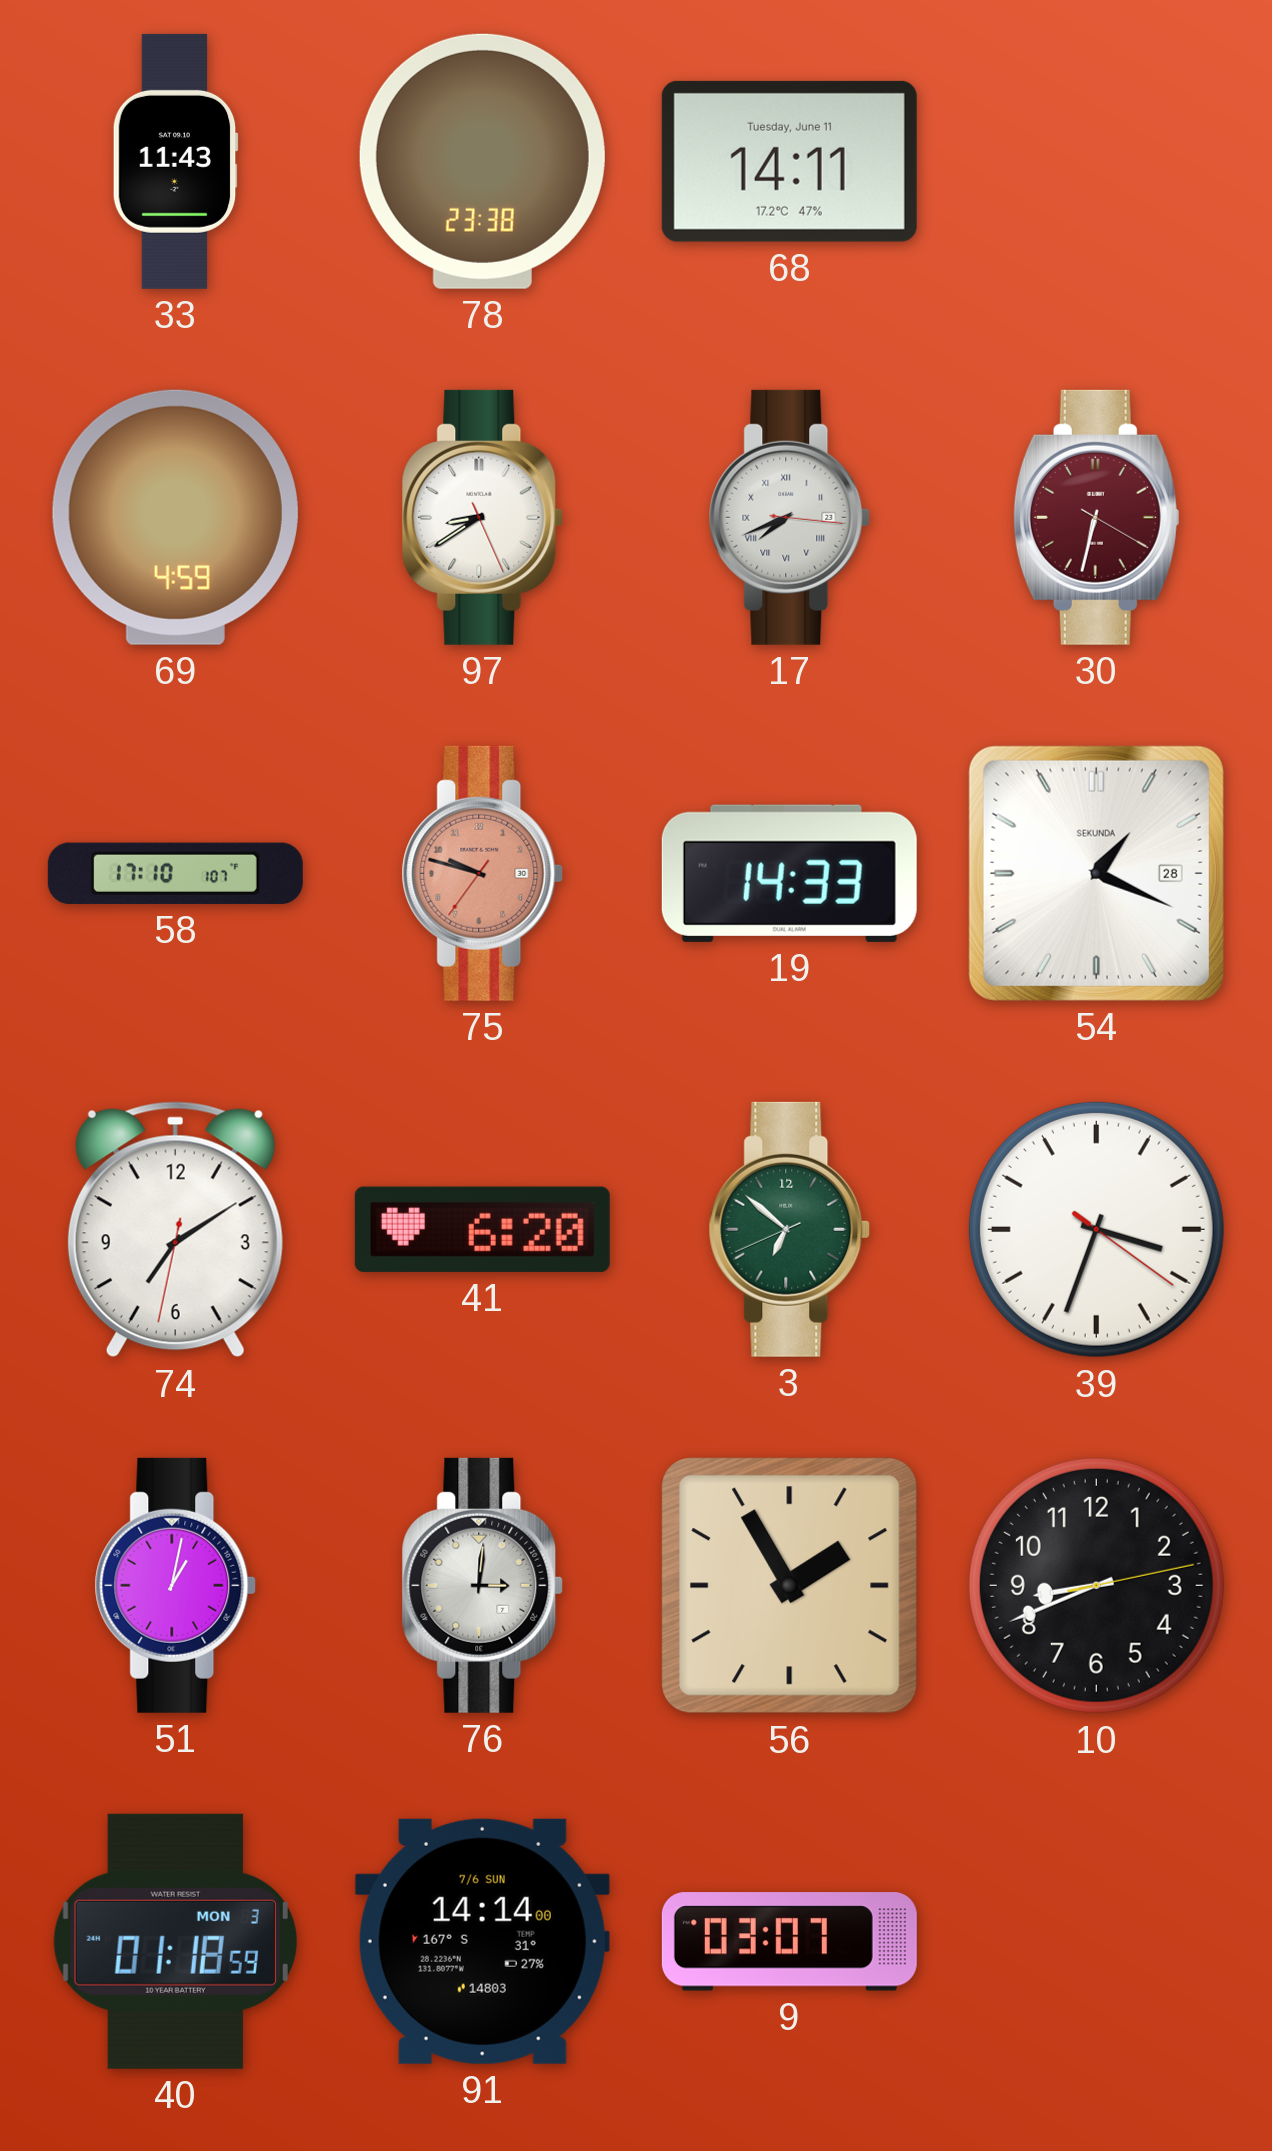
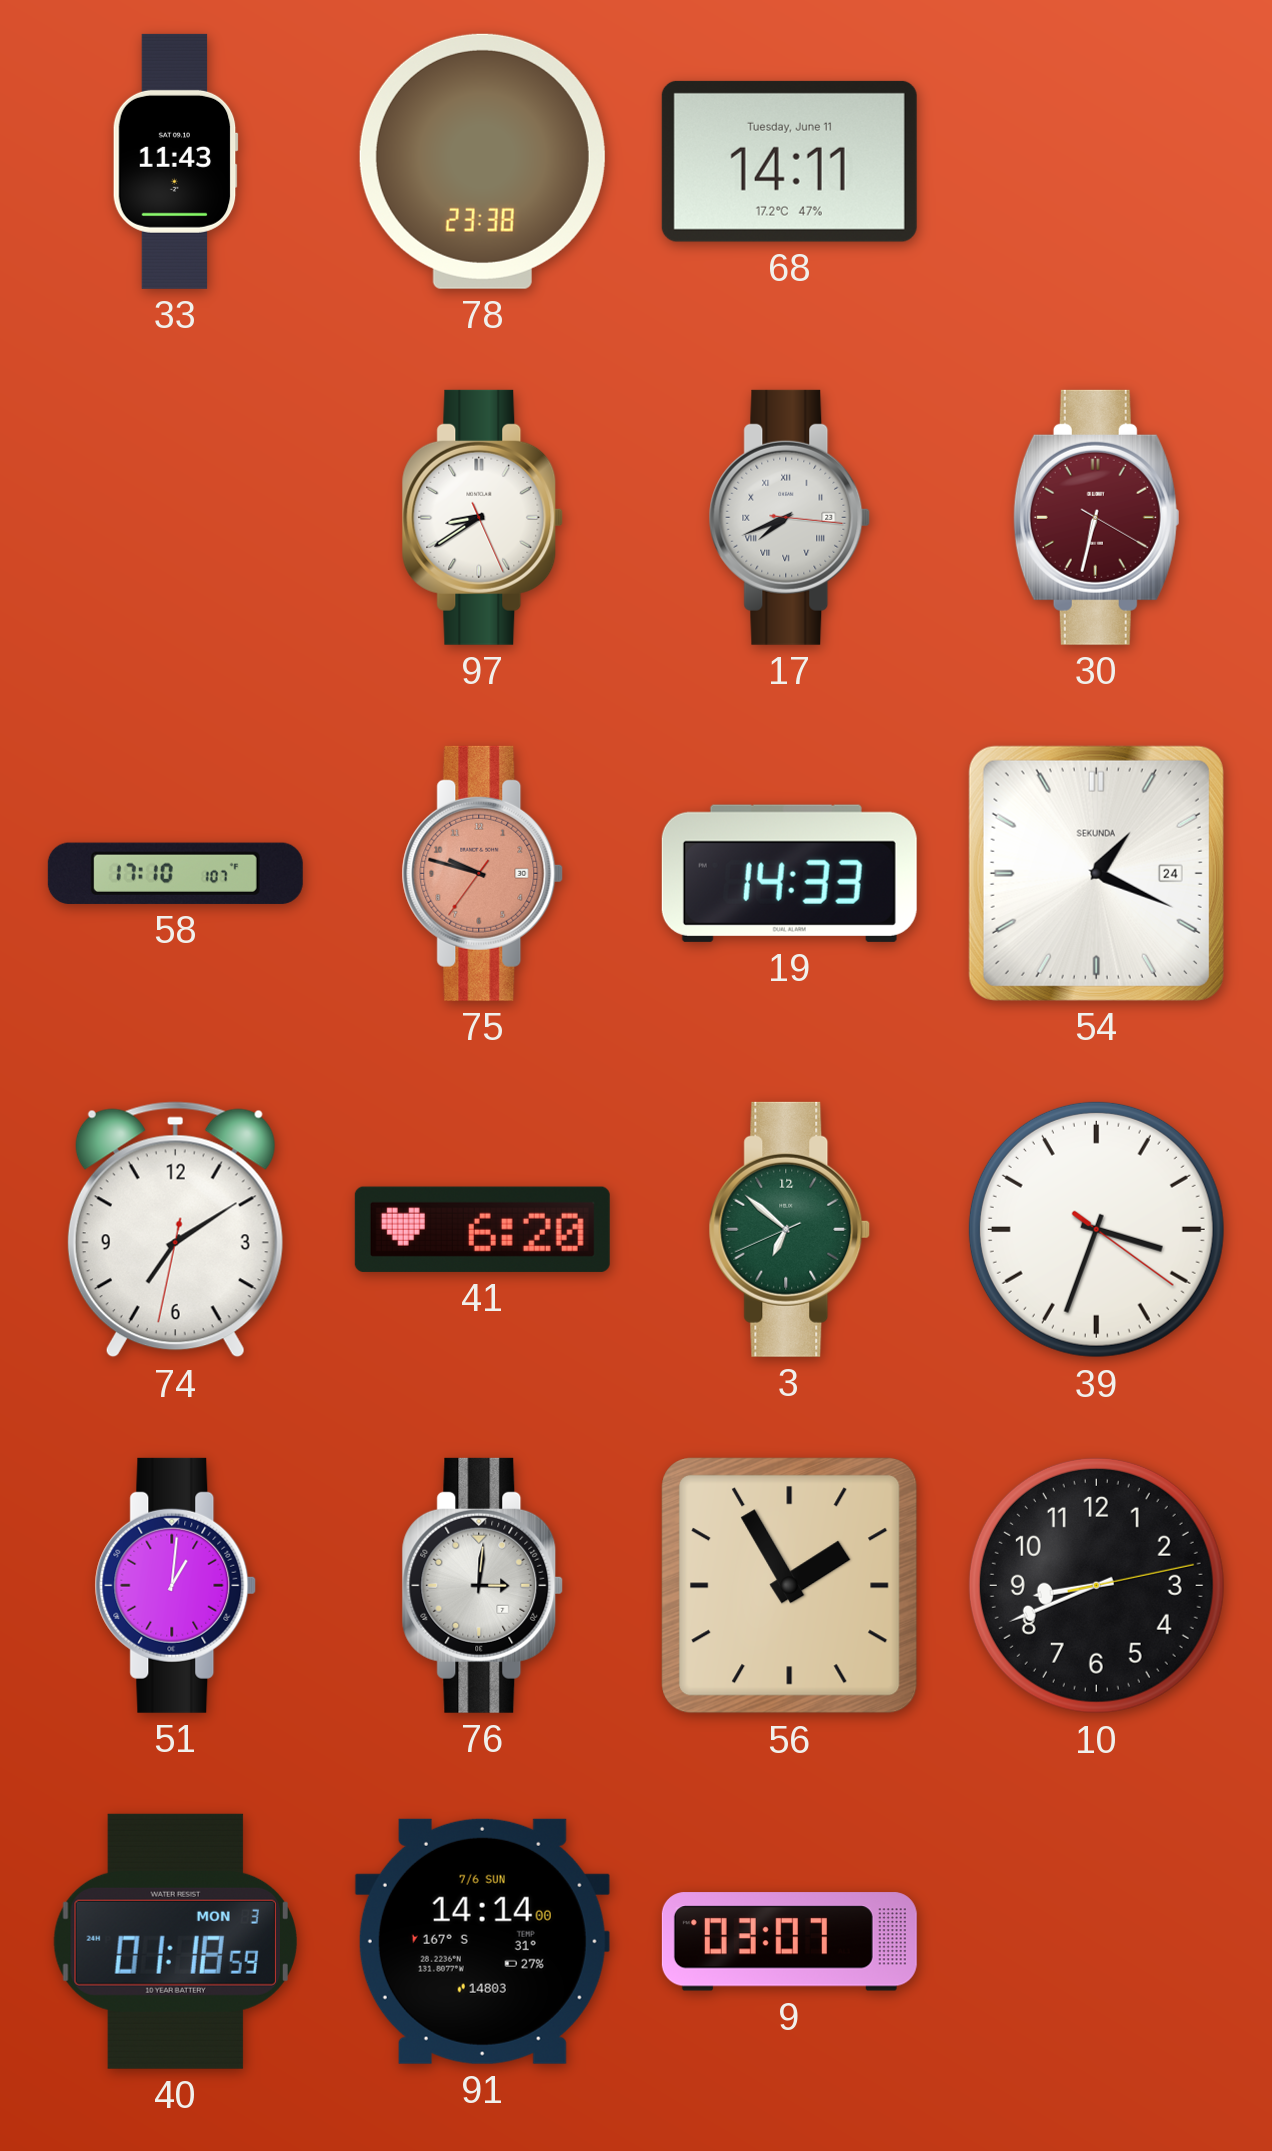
69: 4:59 -> none
54 date: 28 -> 24
51: 1:02 -> 1:01
